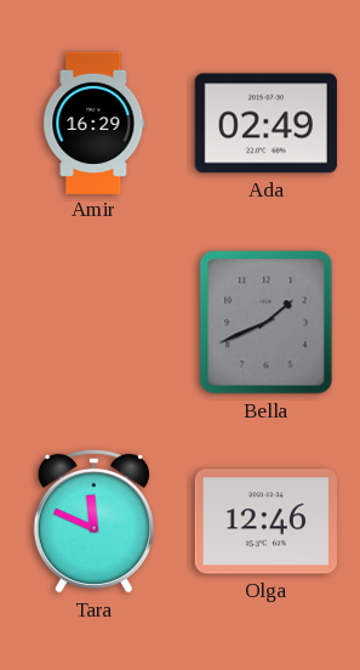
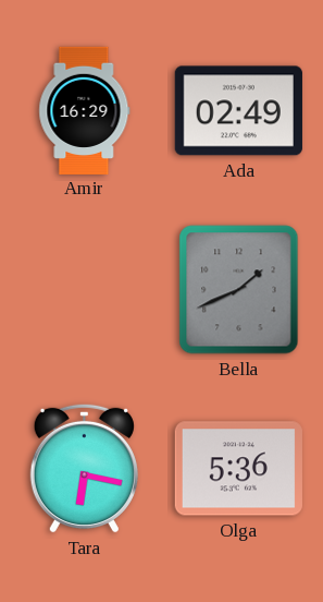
Tara: 11:49 -> 6:17
Olga: 12:46 -> 5:36
